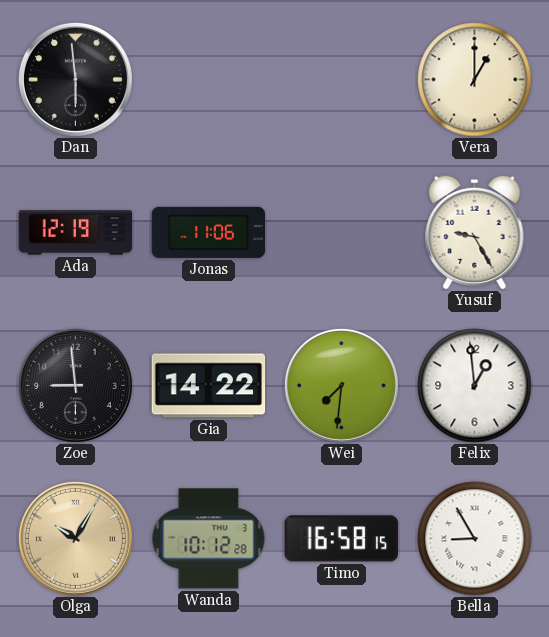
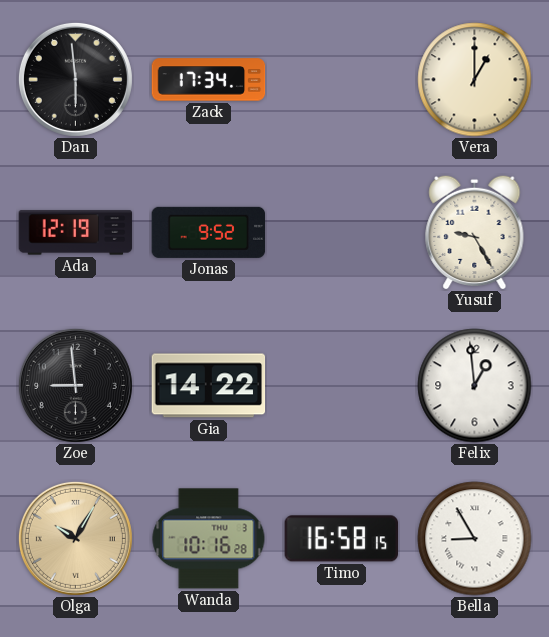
Zack: none -> 17:34
Jonas: 11:06 -> 9:52
Wei: 7:31 -> none
Wanda: 10:12 -> 10:16
